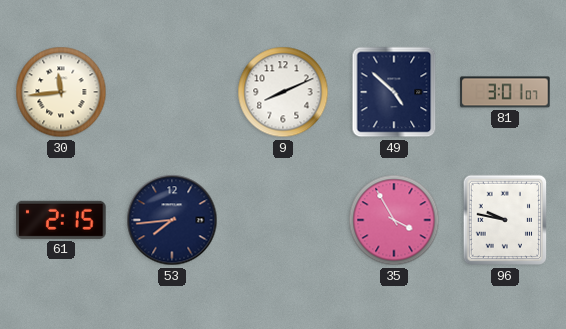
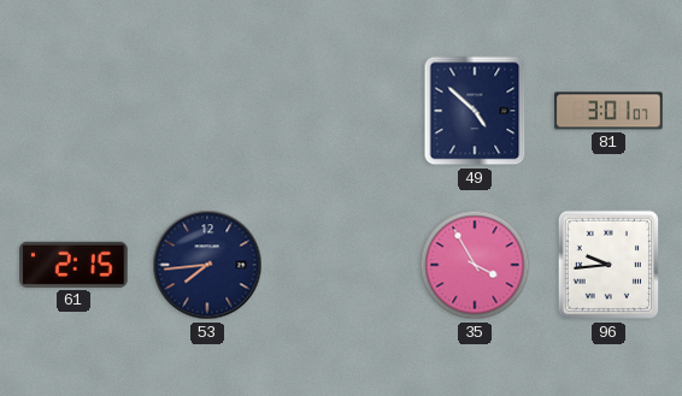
30: 11:44 -> none
9: 8:11 -> none
96: 9:47 -> 9:44
